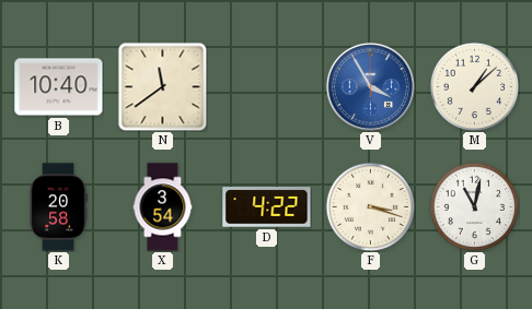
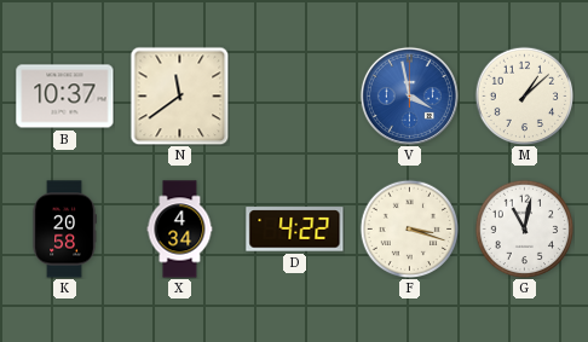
B: 10:40 -> 10:37
V: 3:55 -> 3:58
X: 3:54 -> 4:34
